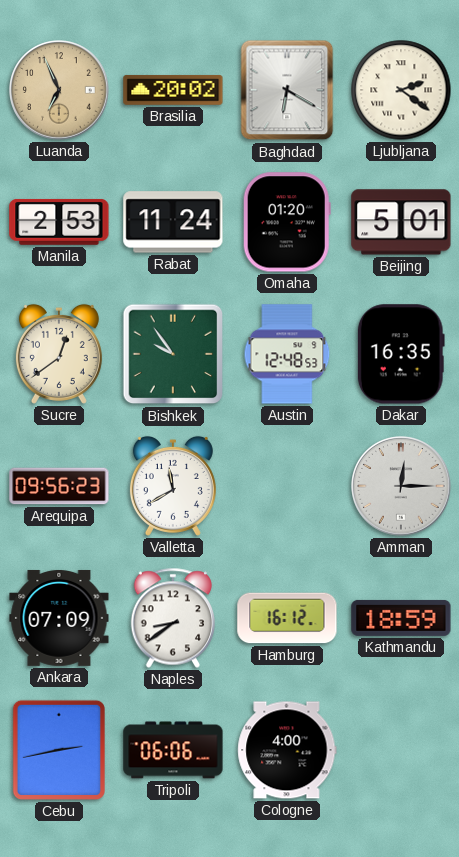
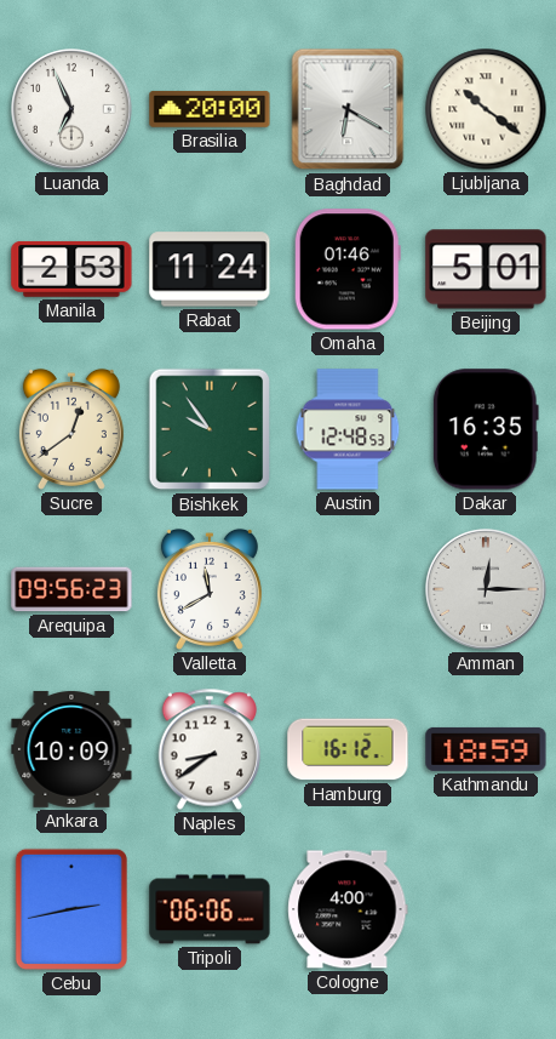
Luanda dial: champagne -> white
Brasilia: 20:02 -> 20:00
Ljubljana: 2:21 -> 10:21
Omaha: 01:20 -> 01:46
Ankara: 07:09 -> 10:09
